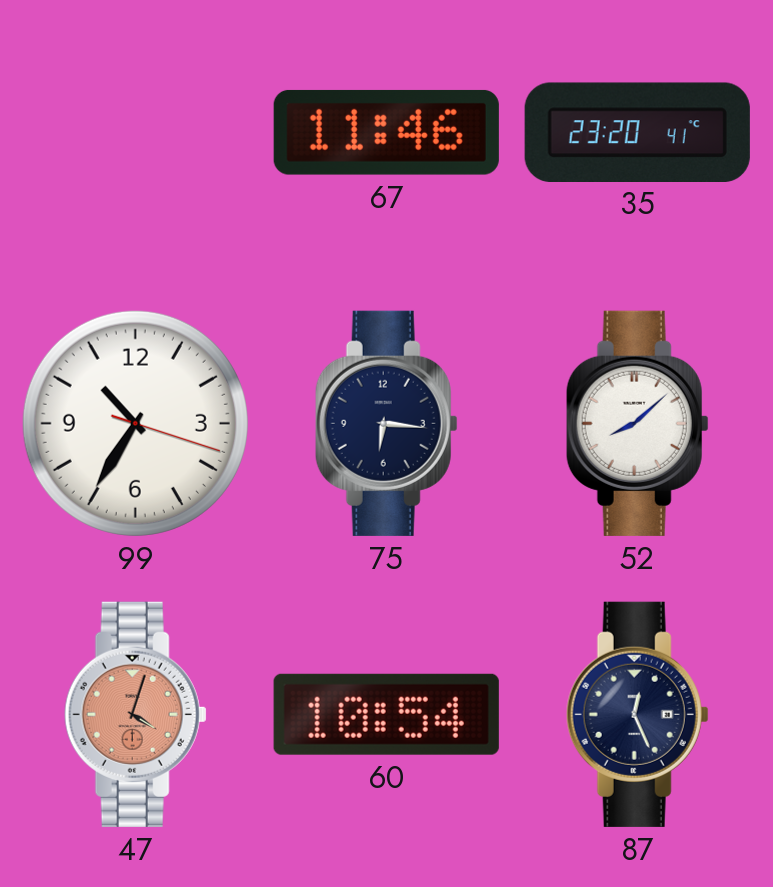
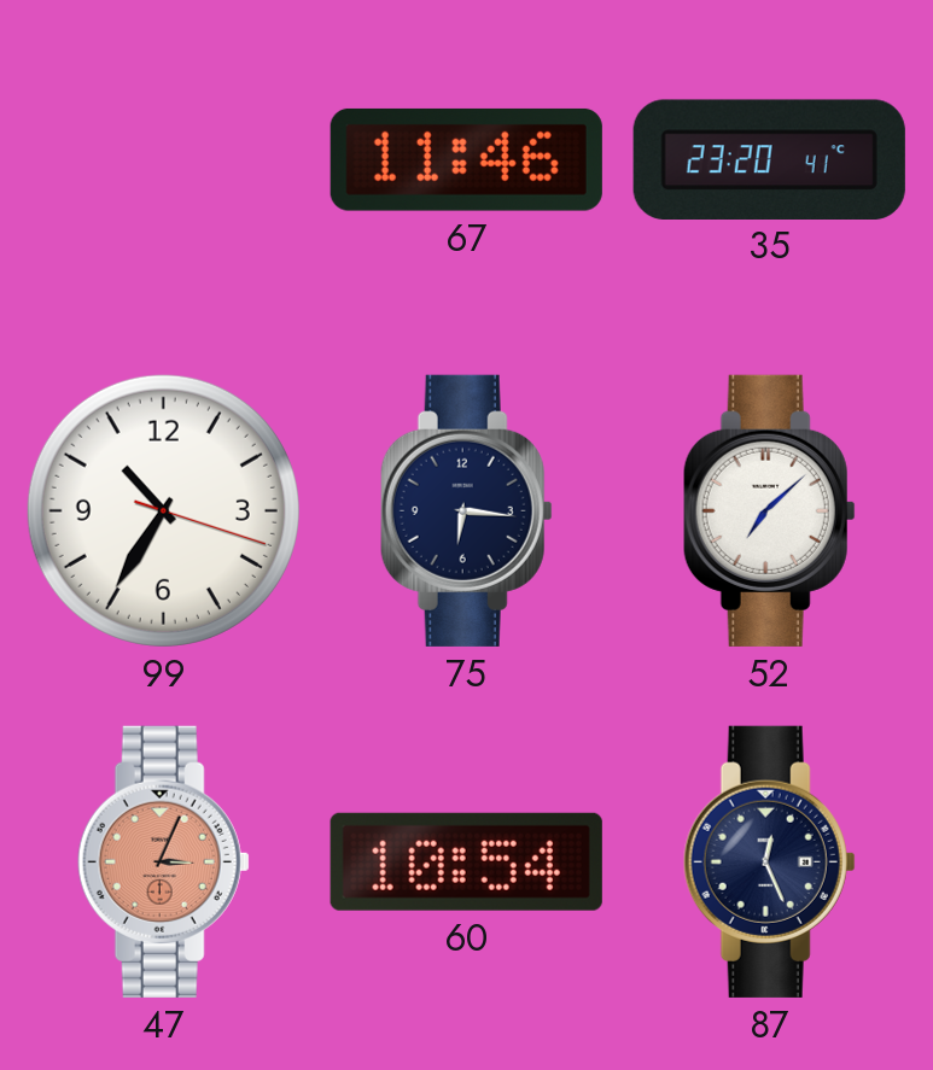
52: 8:08 -> 7:08
47: 4:03 -> 3:04
